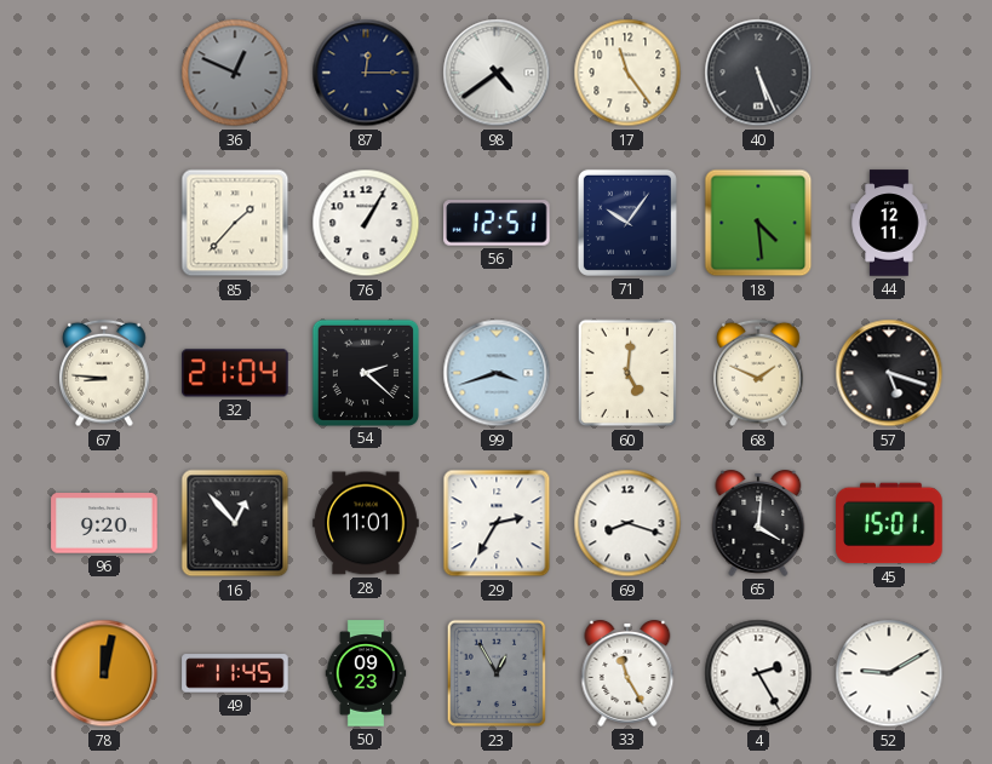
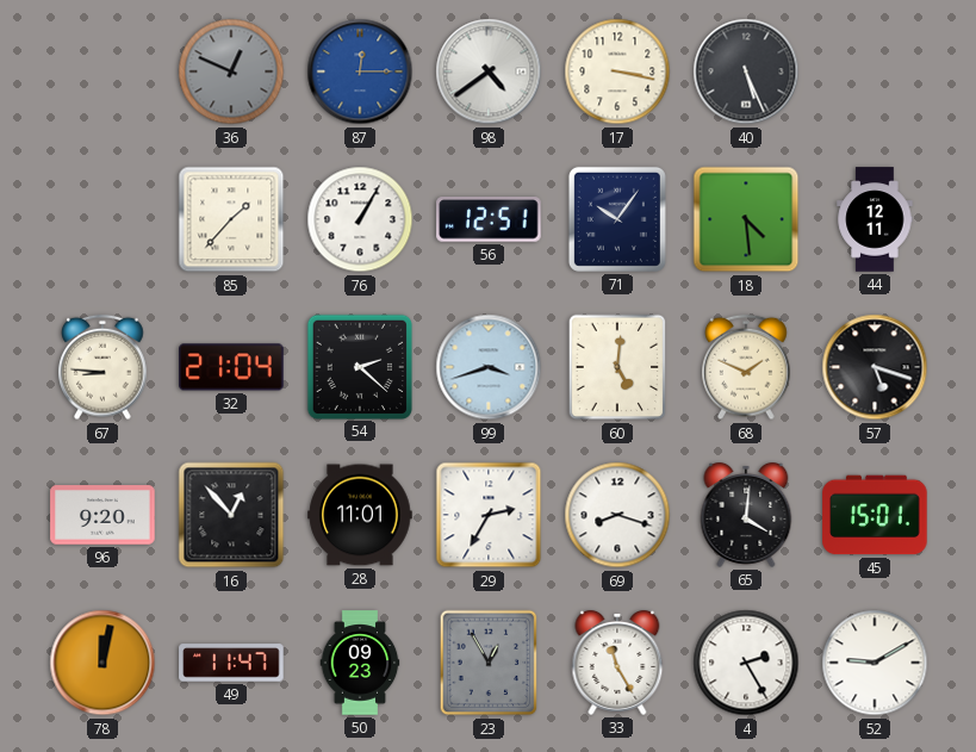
87 dial: navy -> blue
17: 11:24 -> 3:17
49: 11:45 -> 11:47
